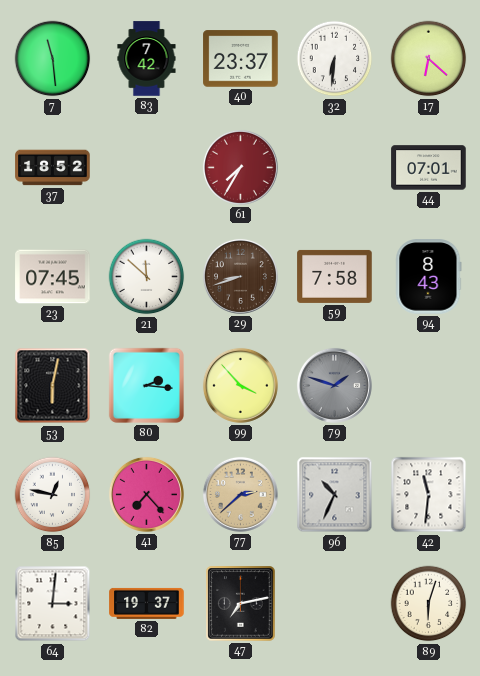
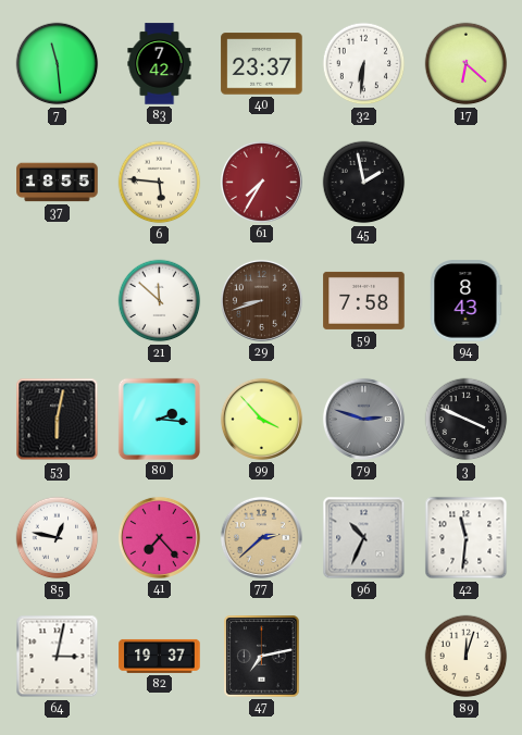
37: 18:52 -> 18:55
6: none -> 5:46
45: none -> 1:58
44: 07:01 -> none
23: 07:45 -> none
79: 1:48 -> 2:48
3: none -> 3:49
64: 3:01 -> 3:02
89: 6:03 -> 12:03
